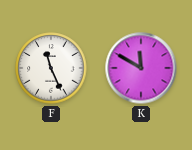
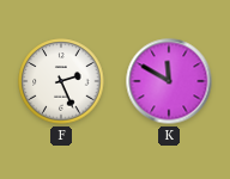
F: 11:26 -> 2:26
